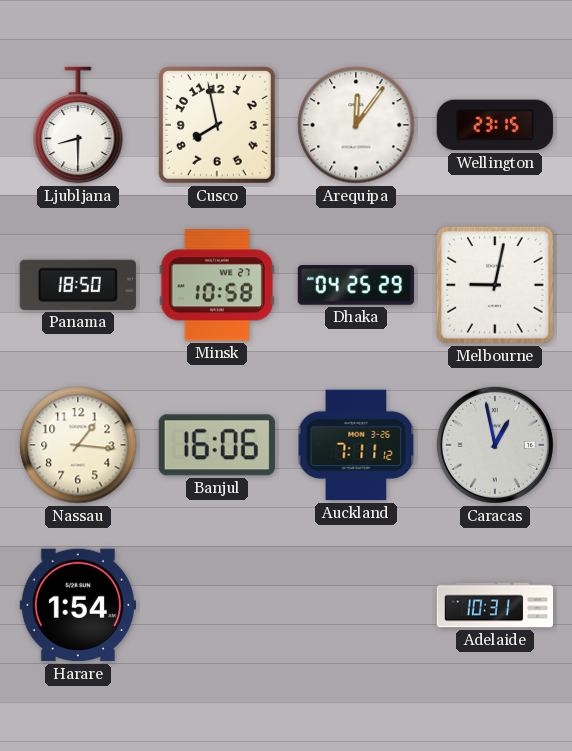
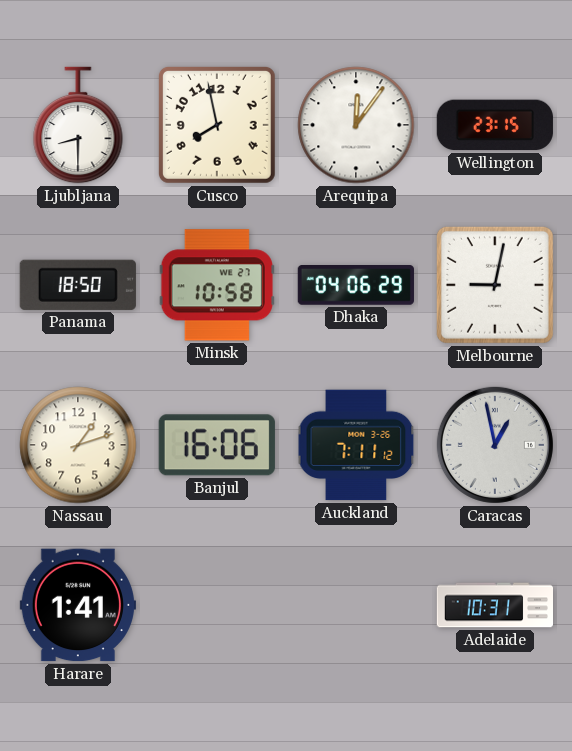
Dhaka: 04:25 -> 04:06
Nassau: 1:16 -> 1:12
Harare: 1:54 -> 1:41
